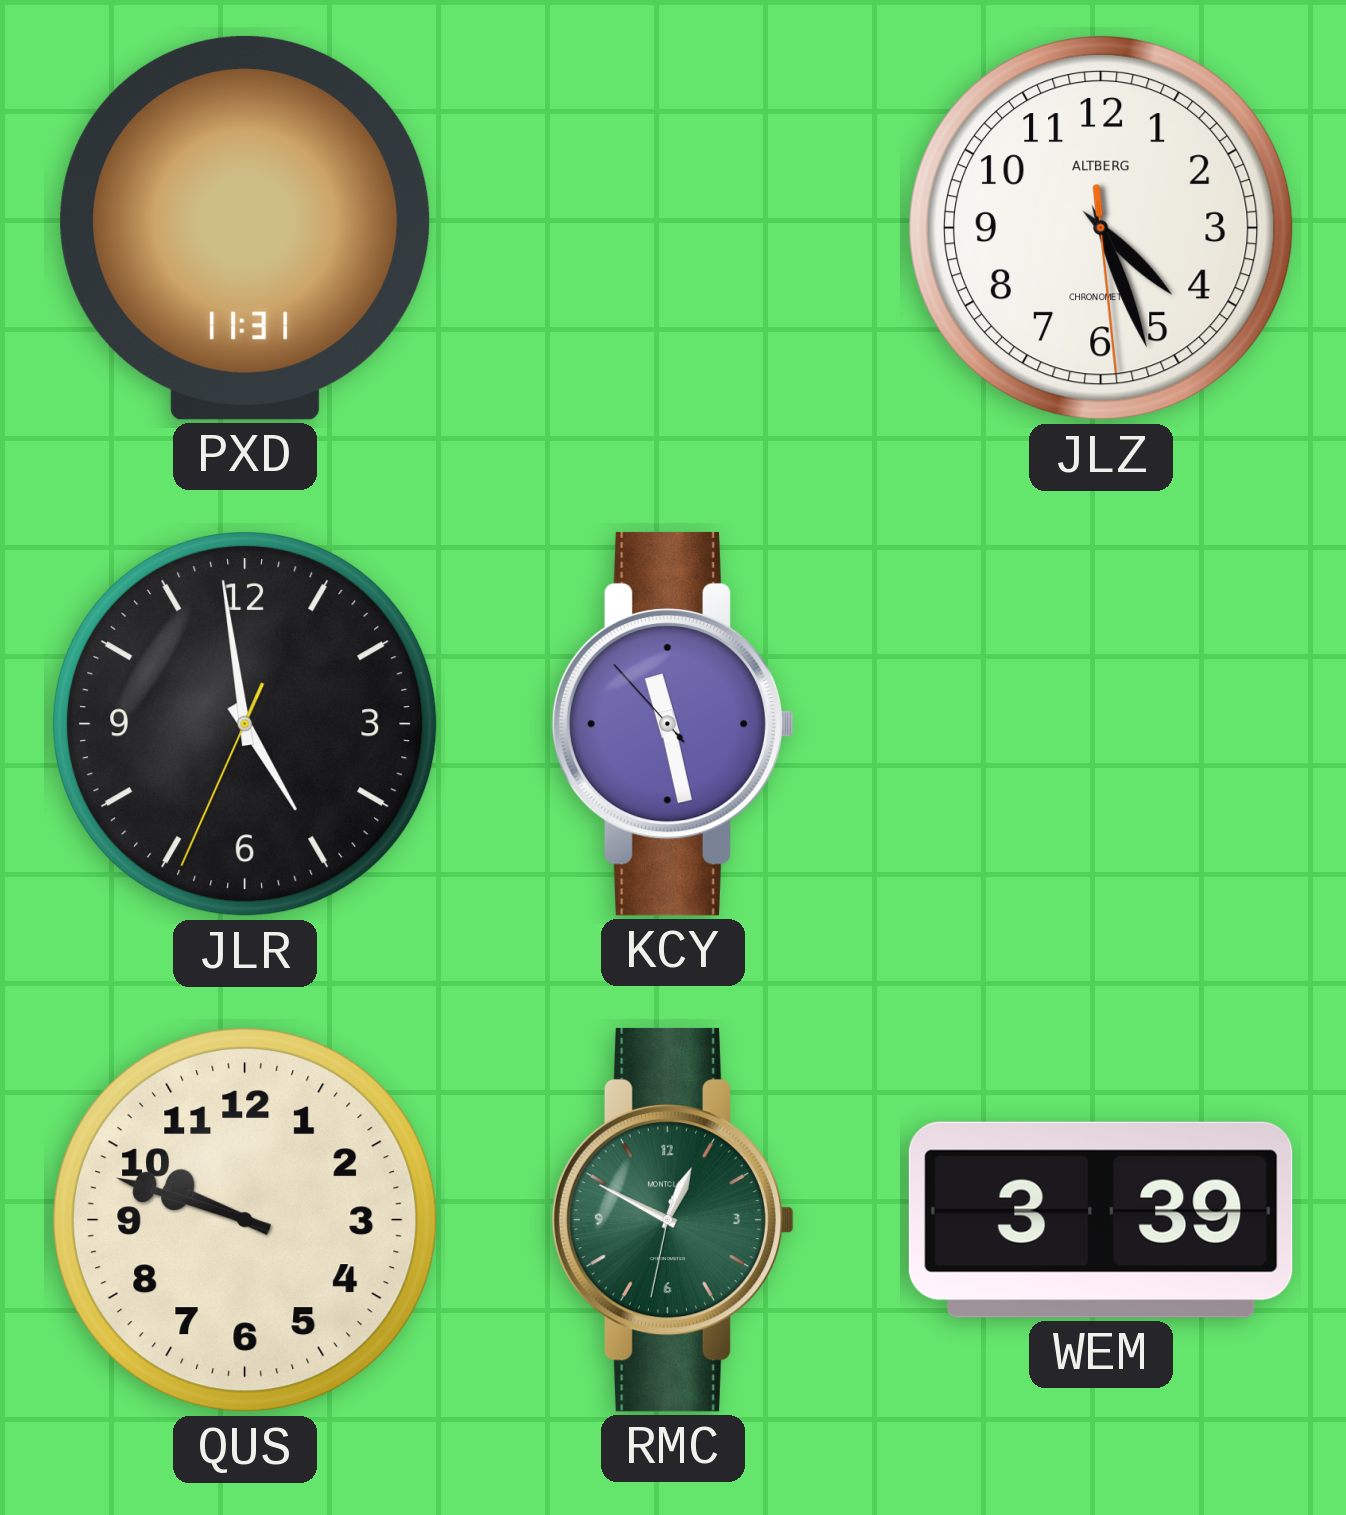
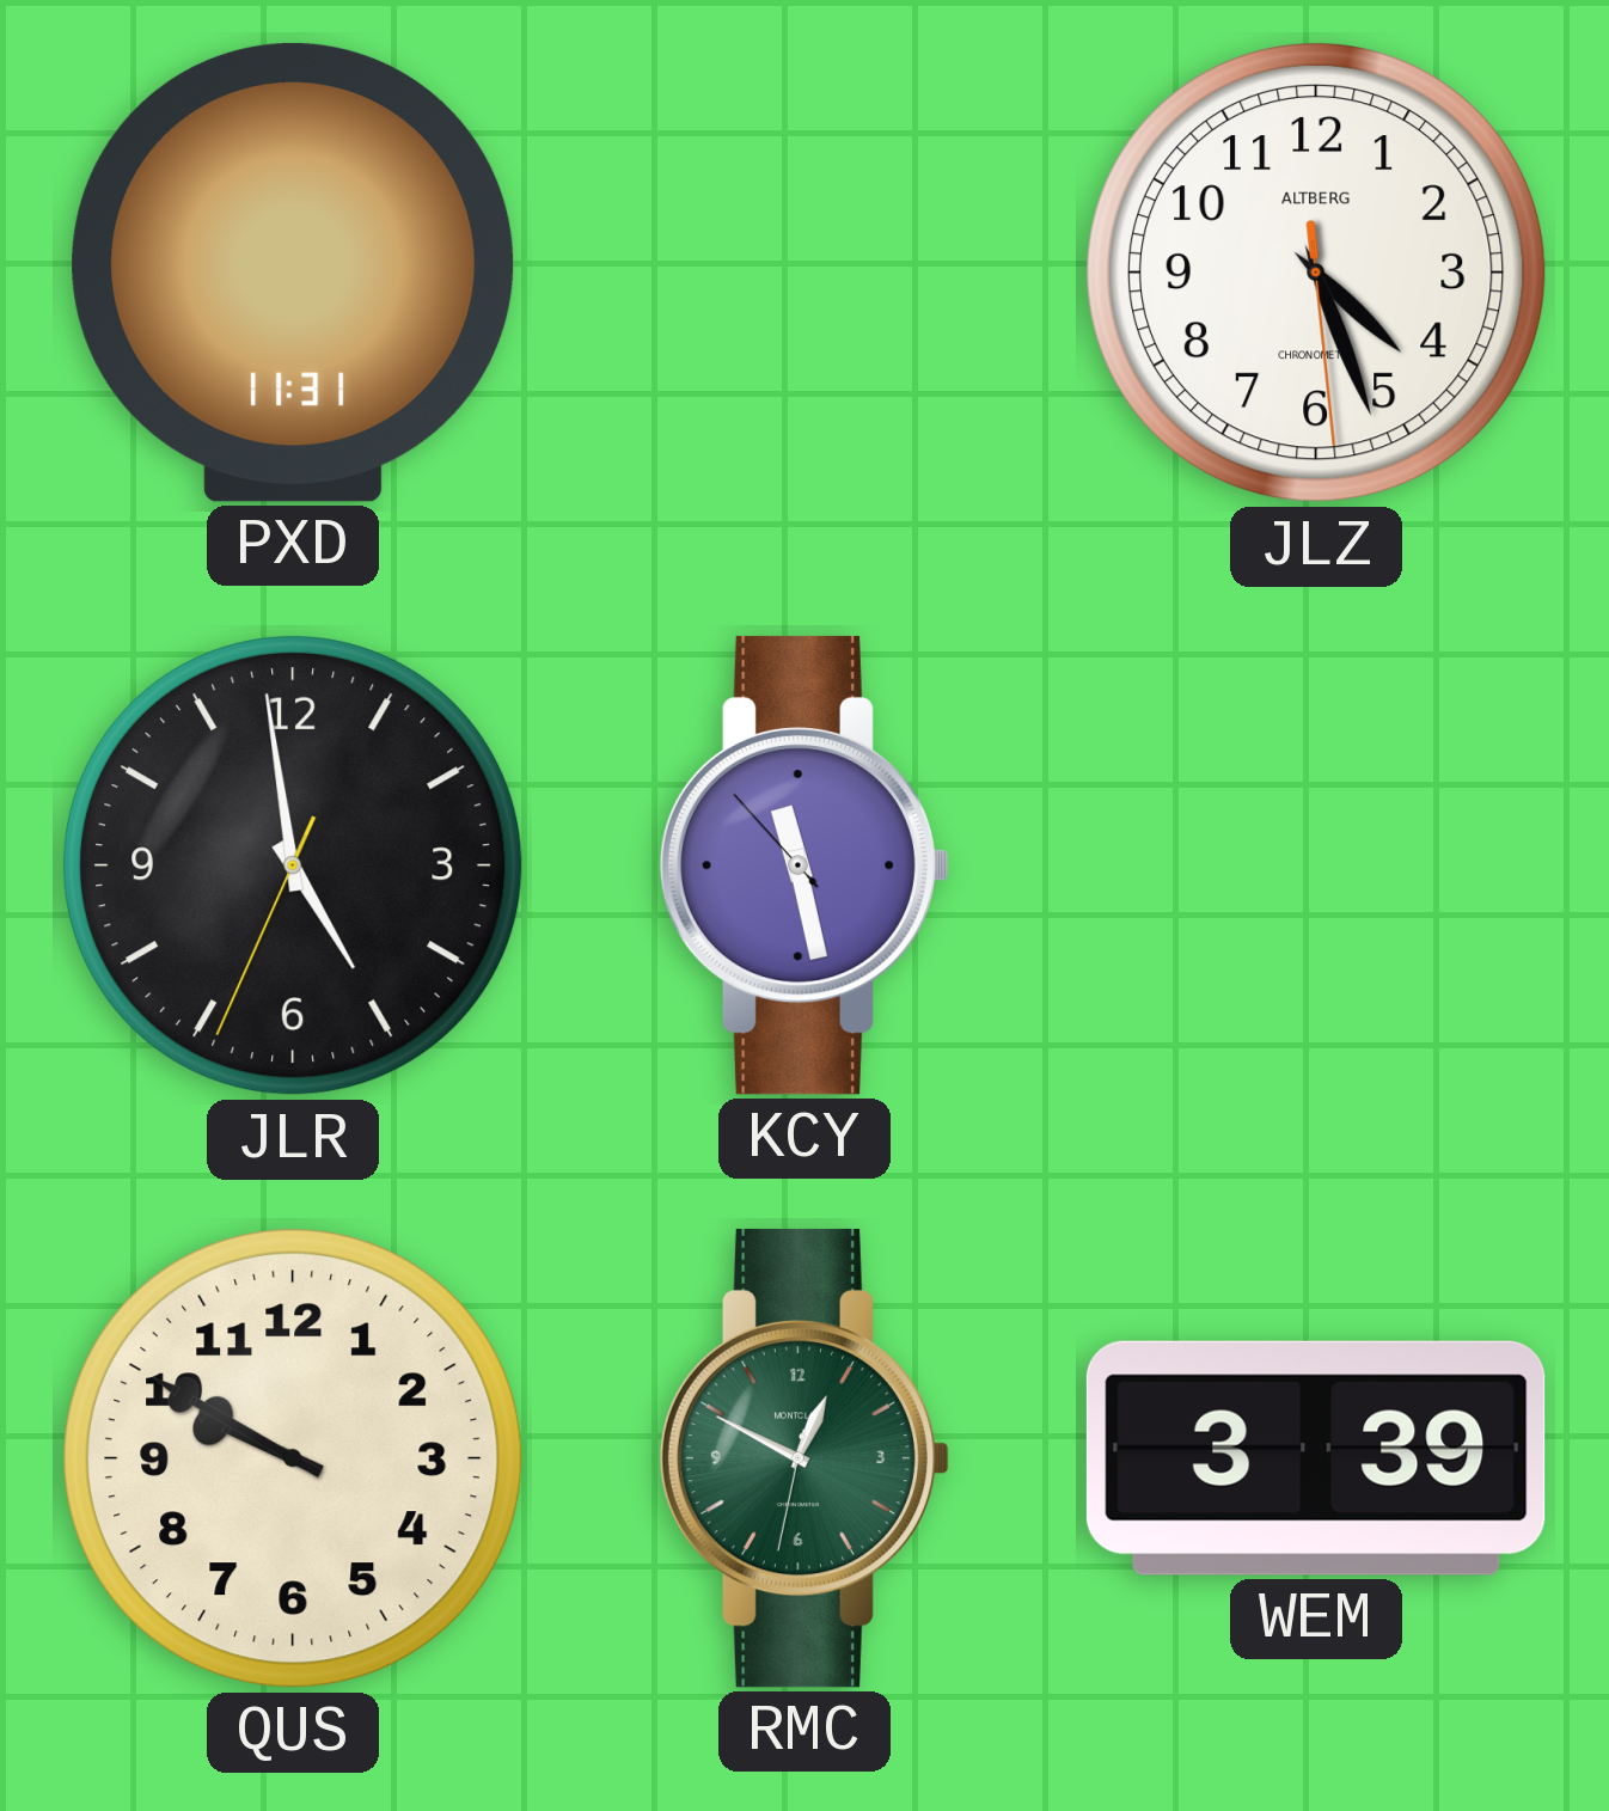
QUS: 9:48 -> 9:50
